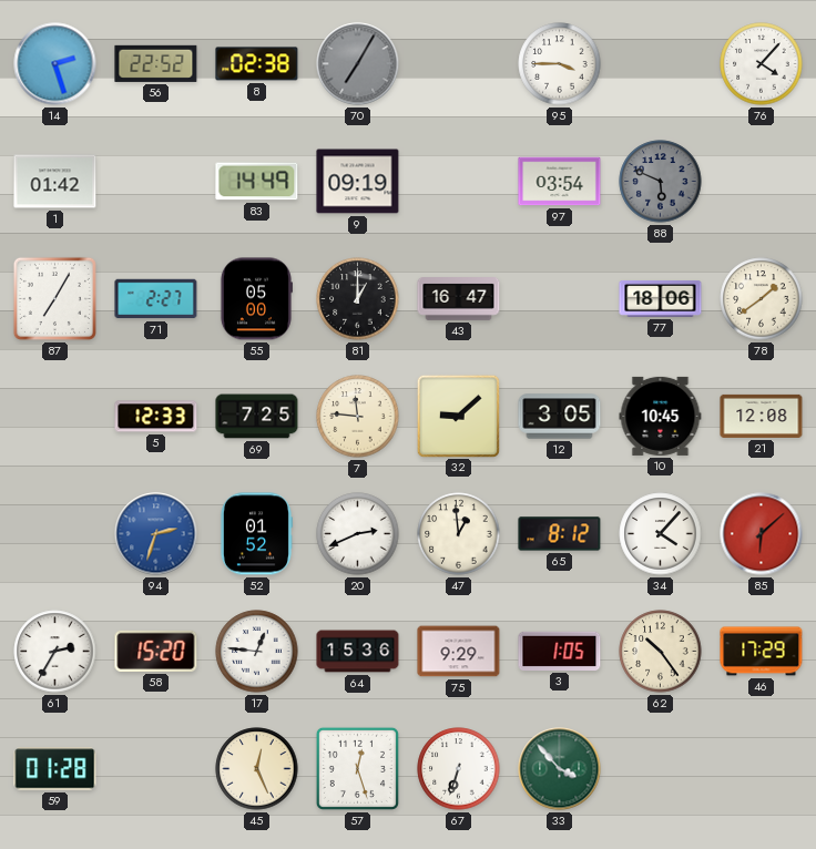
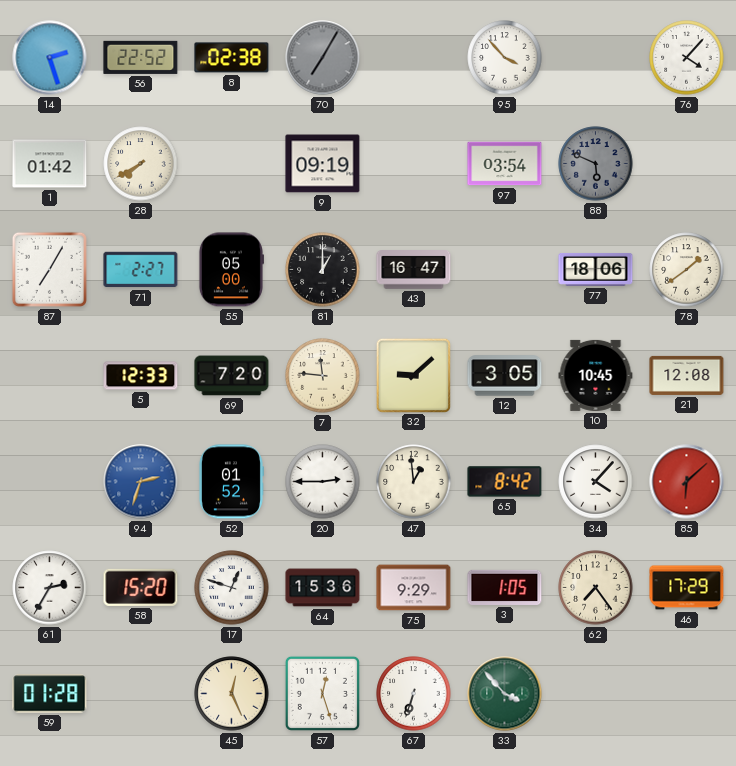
95: 3:45 -> 3:53
28: none -> 7:40
83: 14:49 -> none
69: 7:25 -> 7:20
20: 2:41 -> 2:45
65: 8:12 -> 8:42
17: 12:46 -> 12:48
62: 10:24 -> 7:24
